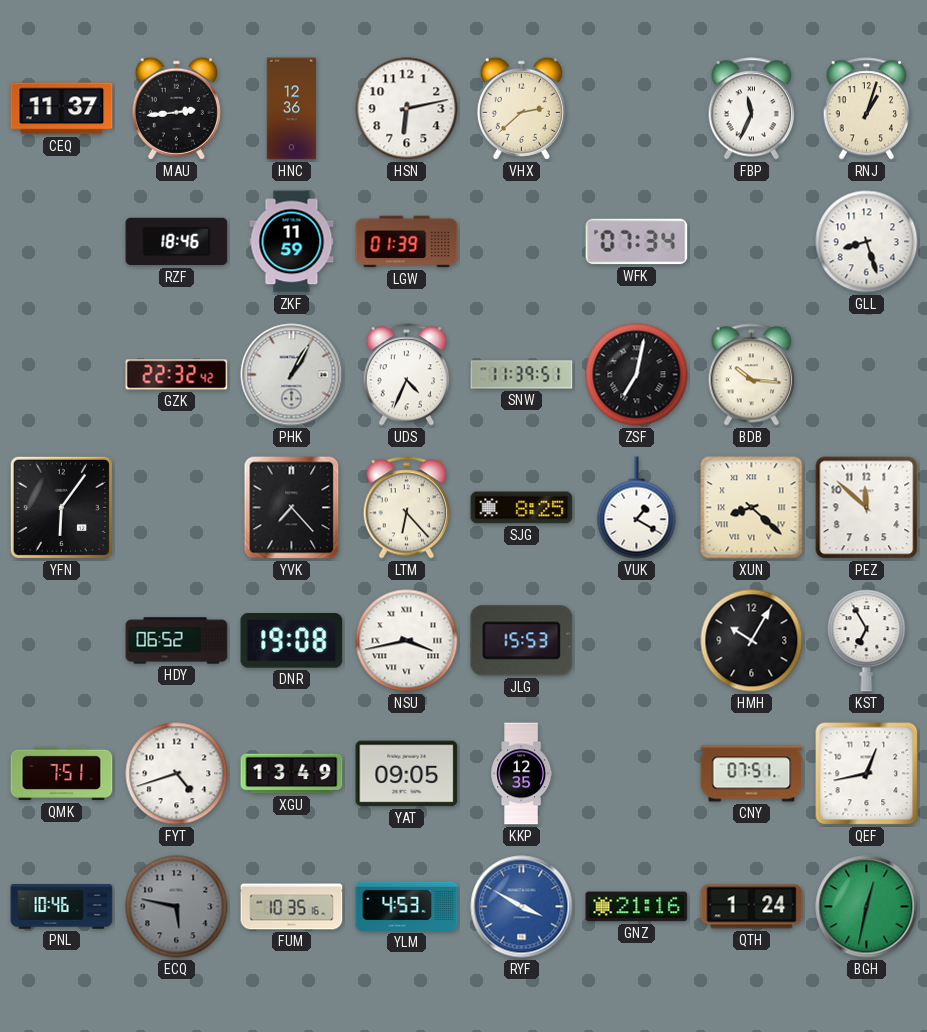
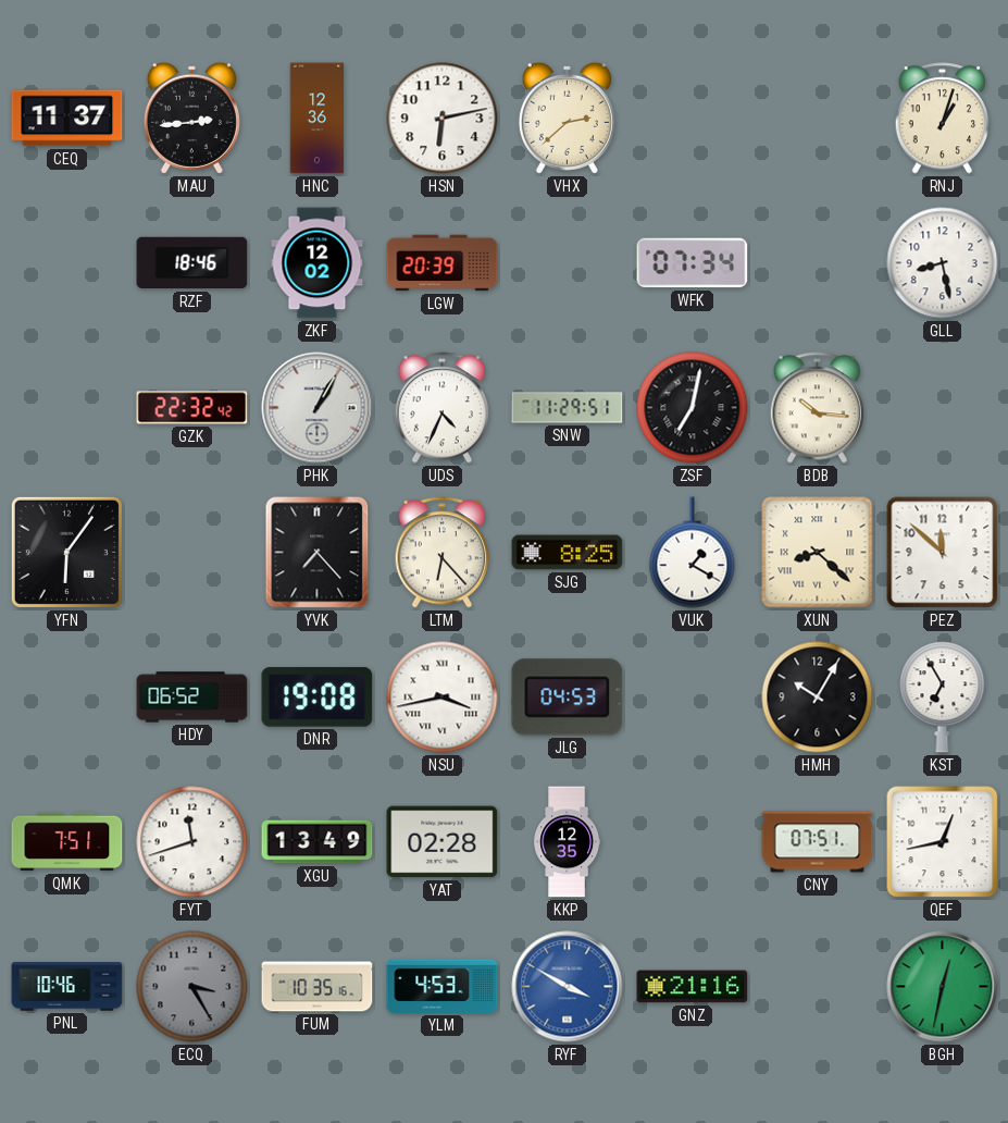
FBP: 11:34 -> none
ZKF: 11:59 -> 12:02
LGW: 01:39 -> 20:39
GLL: 8:27 -> 8:28
SNW: 11:39 -> 11:29
JLG: 15:53 -> 04:53
FYT: 4:42 -> 11:42
YAT: 09:05 -> 02:28
ECQ: 5:47 -> 3:25
QTH: 1:24 -> none
